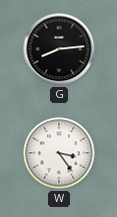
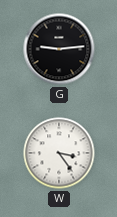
G: 8:14 -> 9:14
